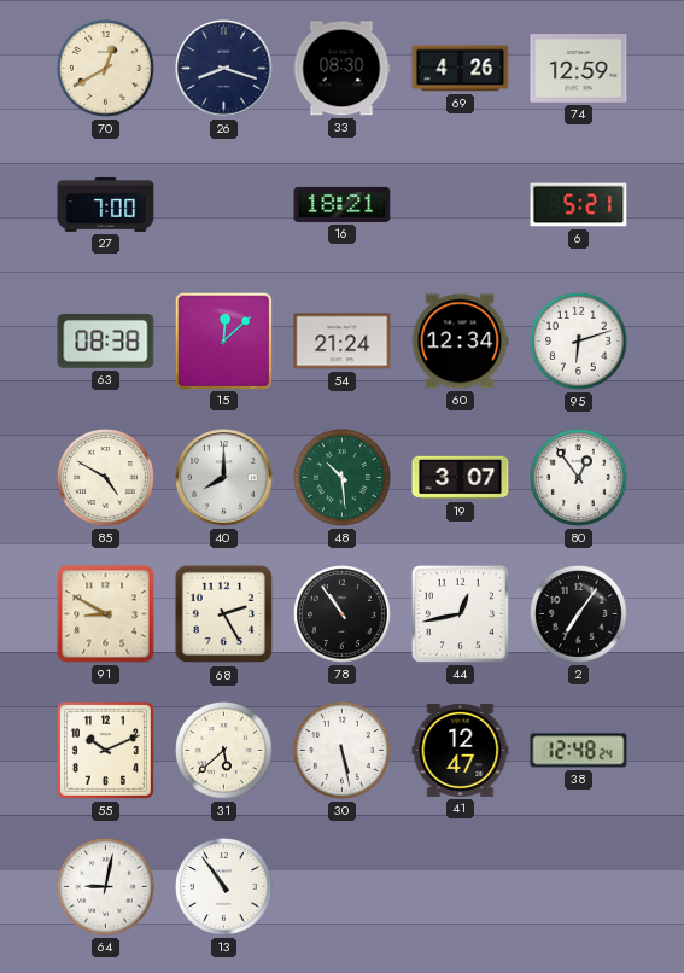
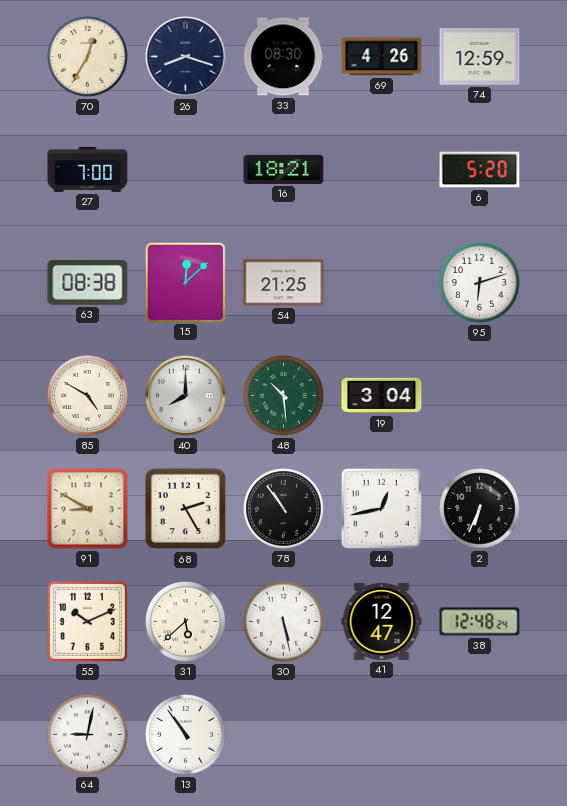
70: 12:40 -> 12:35
6: 5:21 -> 5:20
54: 21:24 -> 21:25
60: 12:34 -> none
19: 3:07 -> 3:04
80: 12:54 -> none
2: 7:06 -> 6:34
